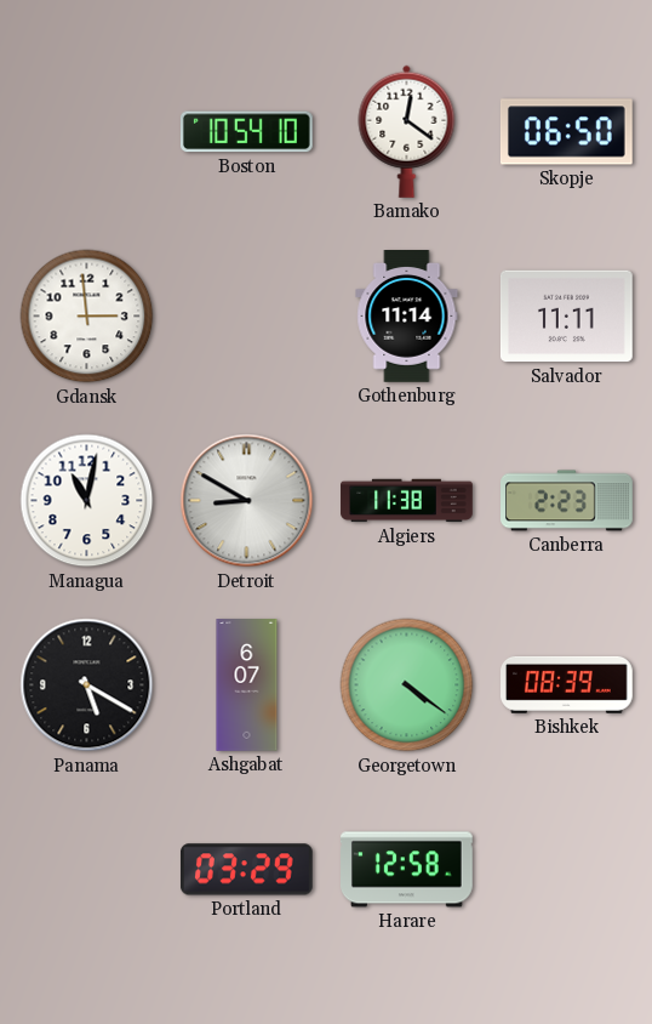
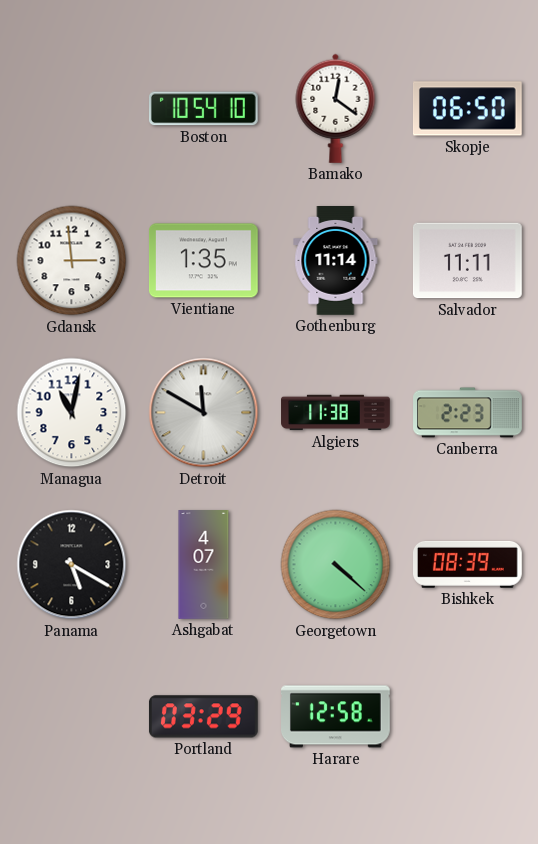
Vientiane: none -> 1:35
Detroit: 8:50 -> 11:50
Ashgabat: 6:07 -> 4:07
Georgetown: 4:21 -> 4:22
